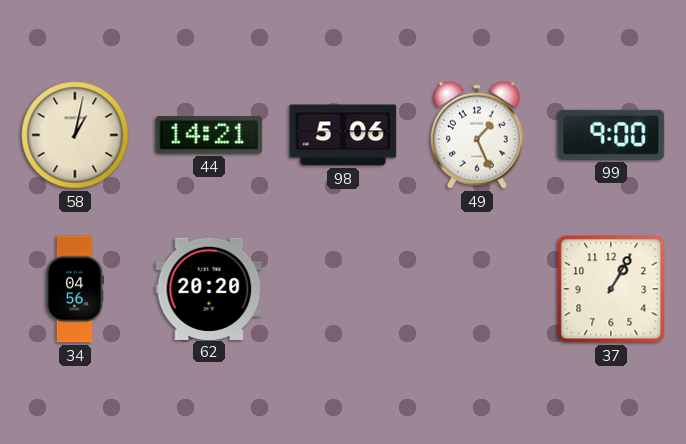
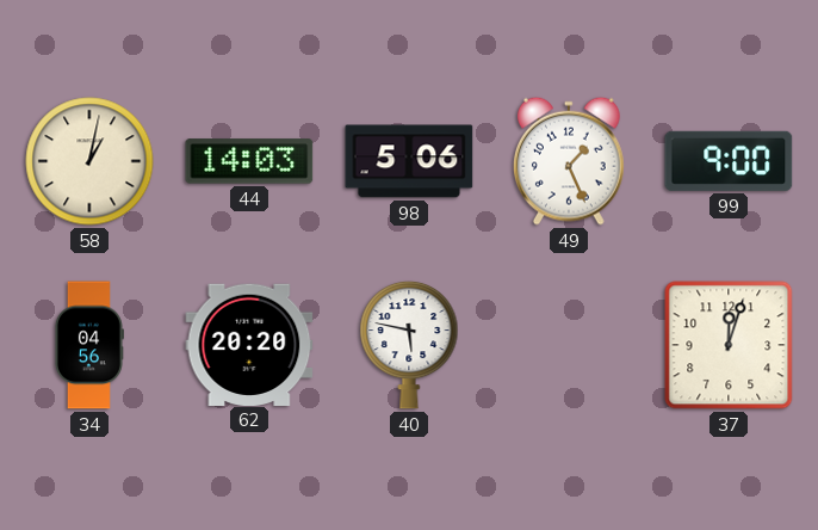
44: 14:21 -> 14:03
40: none -> 5:47
37: 1:05 -> 12:03
